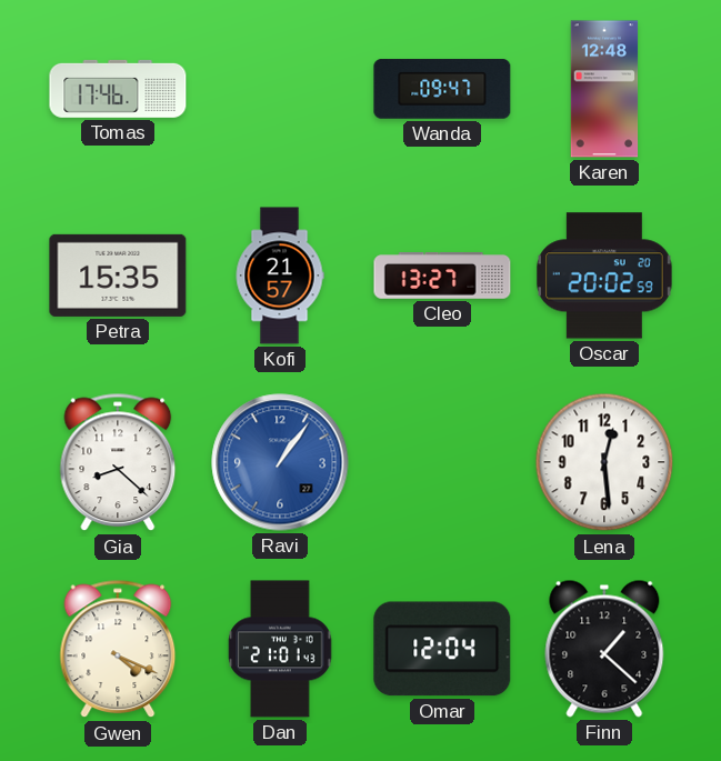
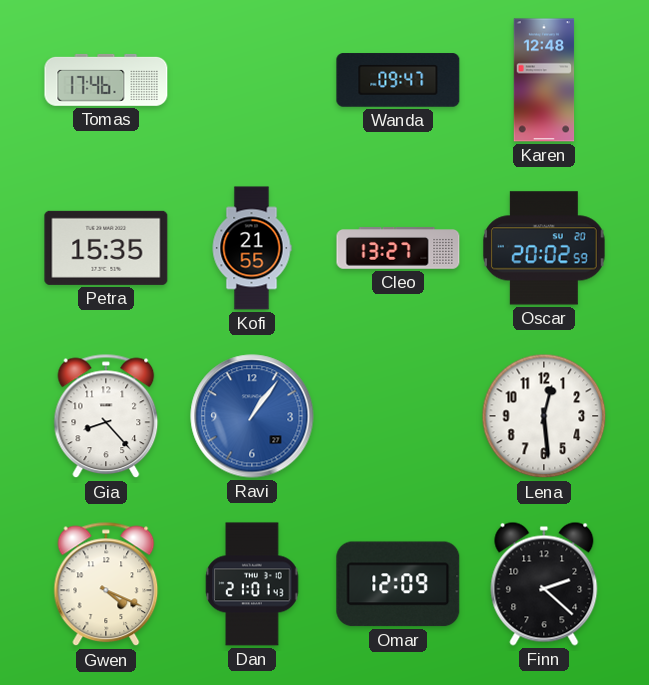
Kofi: 21:57 -> 21:55
Gia: 8:22 -> 8:23
Omar: 12:04 -> 12:09
Finn: 1:22 -> 2:22
